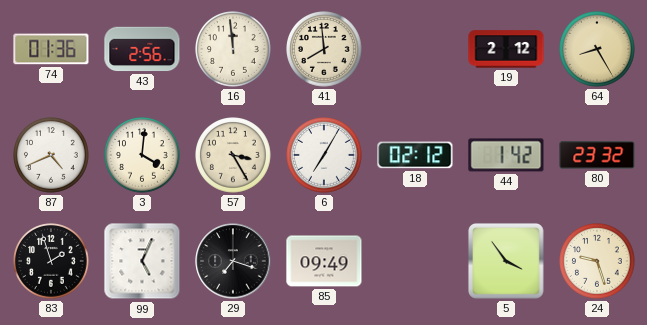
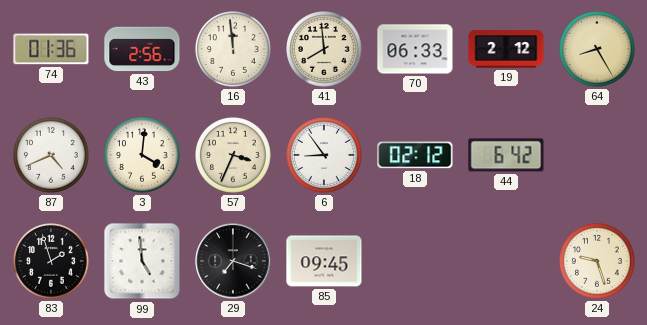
70: none -> 06:33
57: 3:25 -> 3:34
6: 7:05 -> 8:54
44: 1:42 -> 6:42
80: 23:32 -> none
99: 5:04 -> 4:59
85: 09:49 -> 09:45
5: 3:54 -> none
